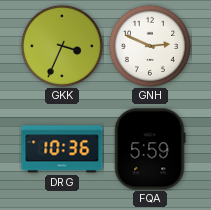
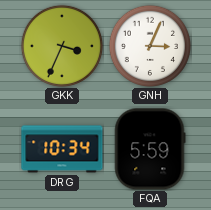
GNH: 2:49 -> 3:04
DRG: 10:36 -> 10:34
